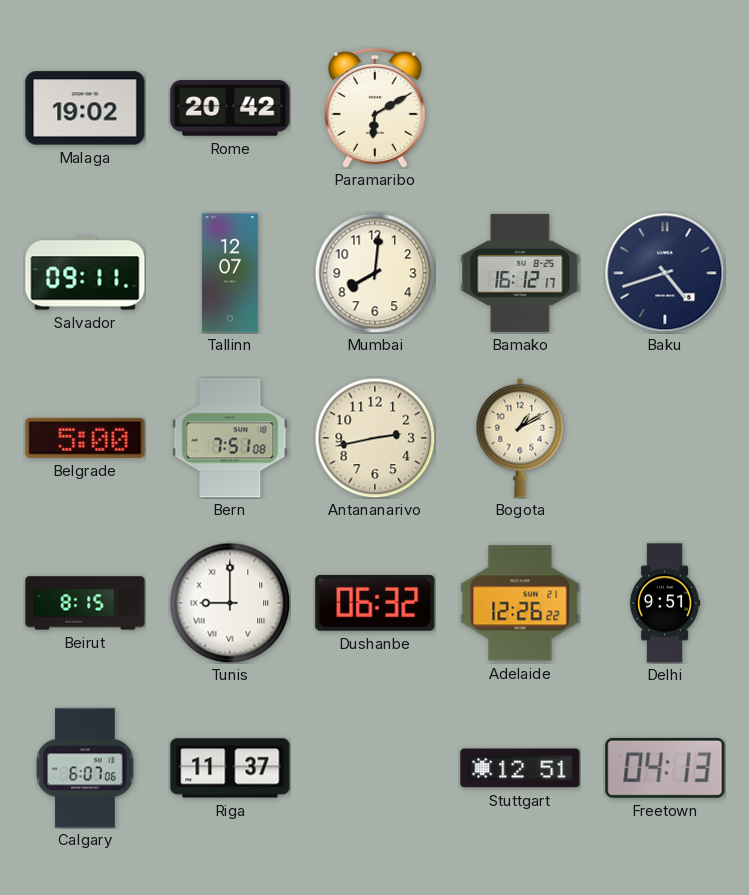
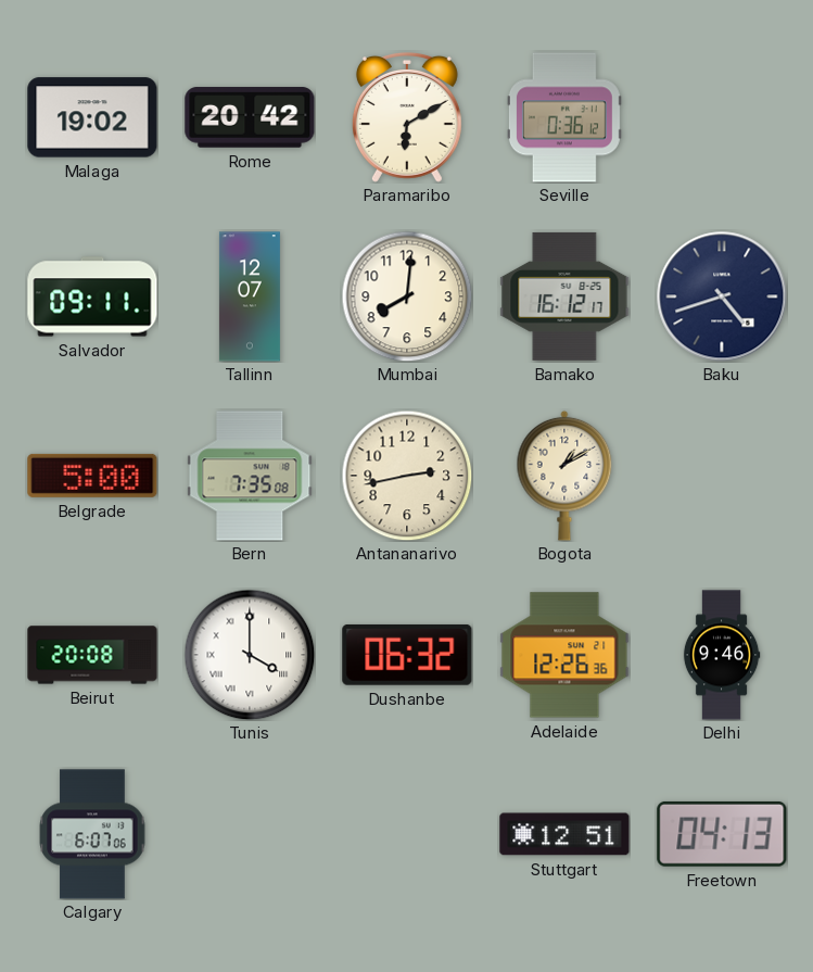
Seville: none -> 0:36
Bern: 7:51 -> 7:35
Beirut: 8:15 -> 20:08
Tunis: 9:00 -> 4:00
Adelaide: 12:26:22 -> 12:26:36
Delhi: 9:51 -> 9:46
Riga: 11:37 -> none
